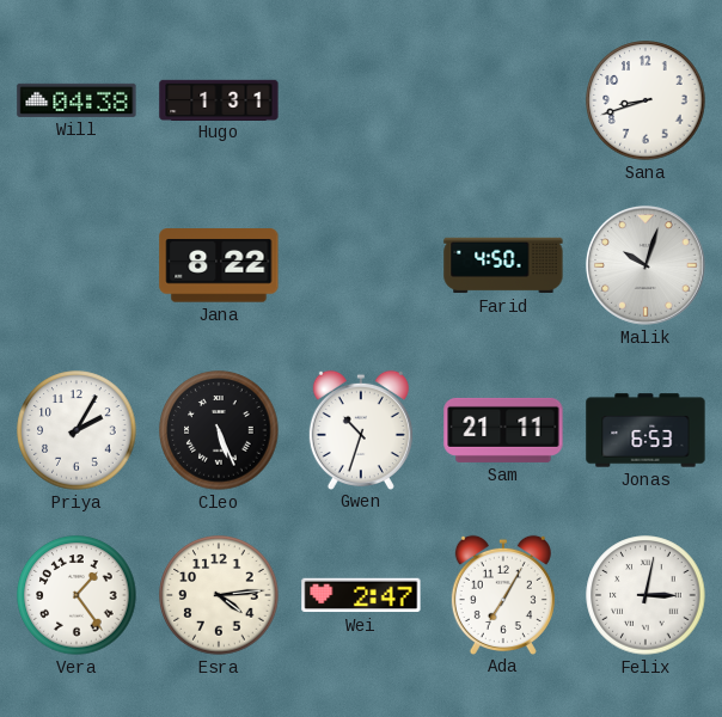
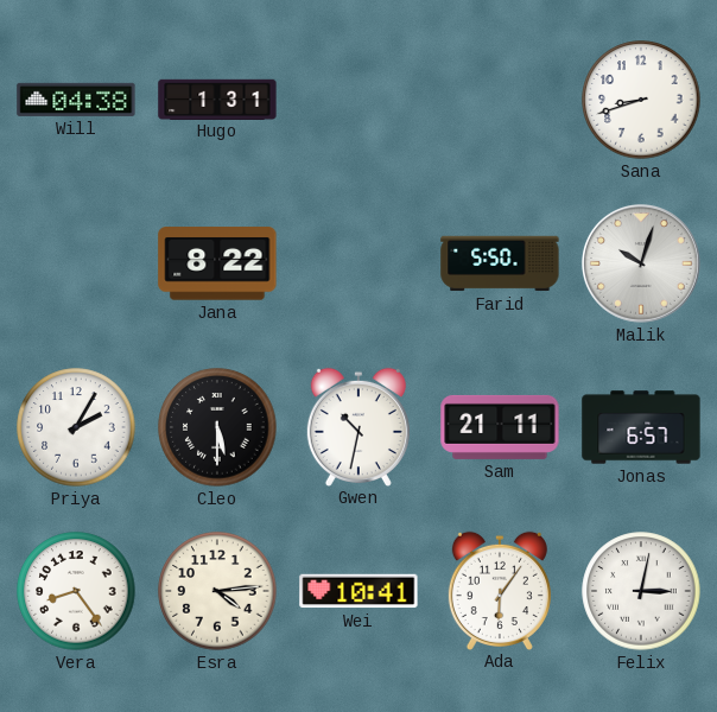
Farid: 4:50 -> 5:50
Cleo: 5:26 -> 5:30
Gwen: 10:33 -> 10:32
Jonas: 6:53 -> 6:57
Vera: 1:24 -> 8:24
Wei: 2:47 -> 10:41
Ada: 7:05 -> 6:06
